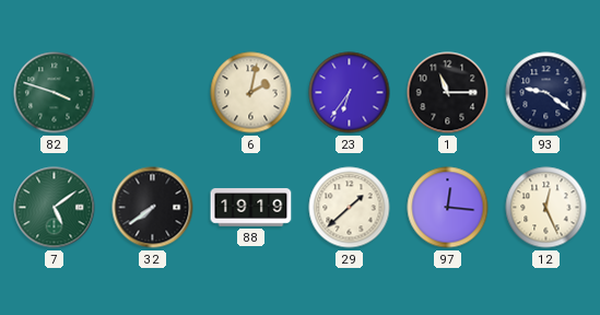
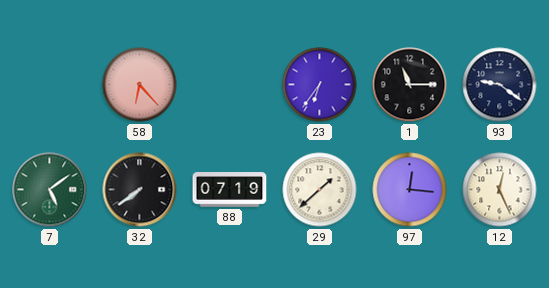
82: 3:48 -> none
58: none -> 6:23
6: 2:02 -> none
88: 19:19 -> 07:19
